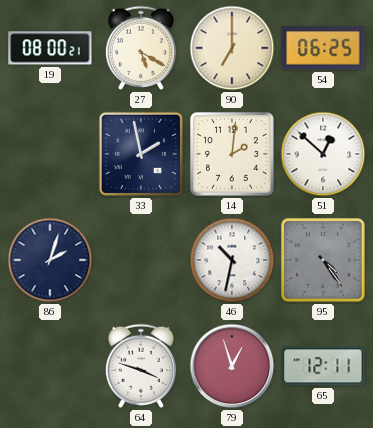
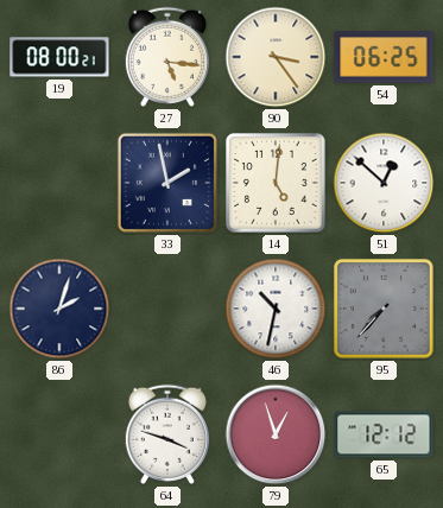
27: 5:20 -> 5:16
90: 7:00 -> 3:24
14: 2:01 -> 5:01
95: 4:24 -> 7:37
65: 12:11 -> 12:12
